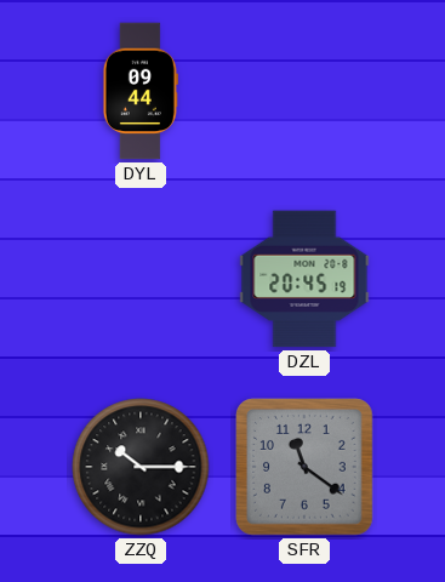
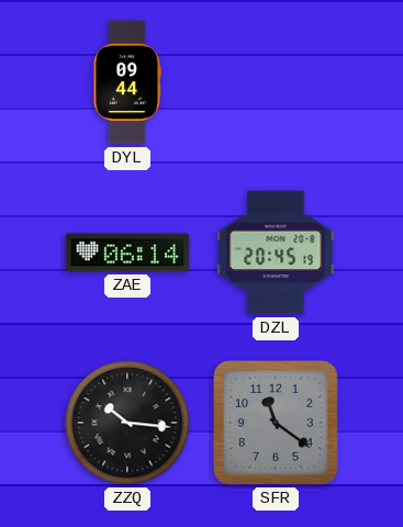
ZAE: none -> 06:14
ZZQ: 10:15 -> 10:16
